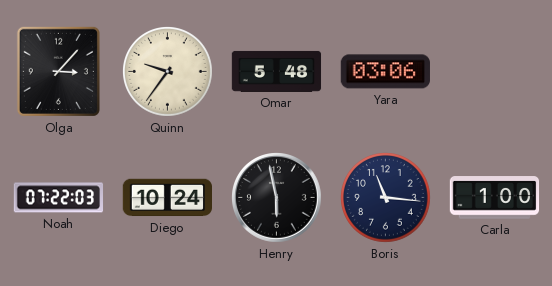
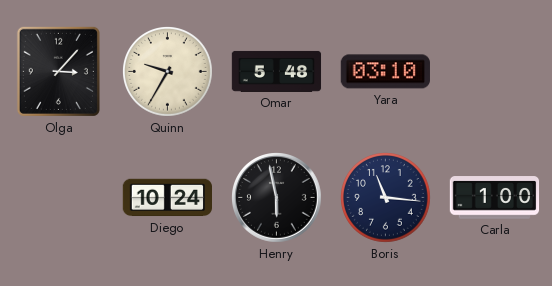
Quinn: 9:36 -> 9:35
Yara: 03:06 -> 03:10
Noah: 07:22 -> none
